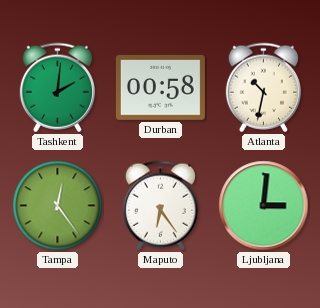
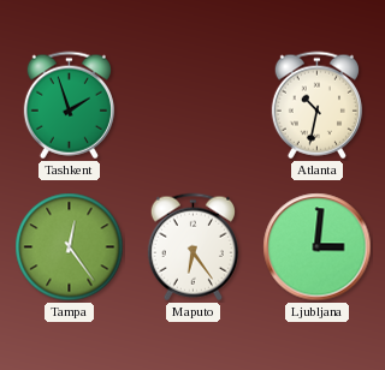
Tashkent: 2:01 -> 1:57
Durban: 00:58 -> none
